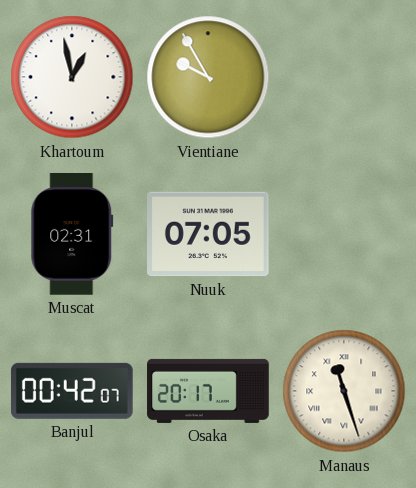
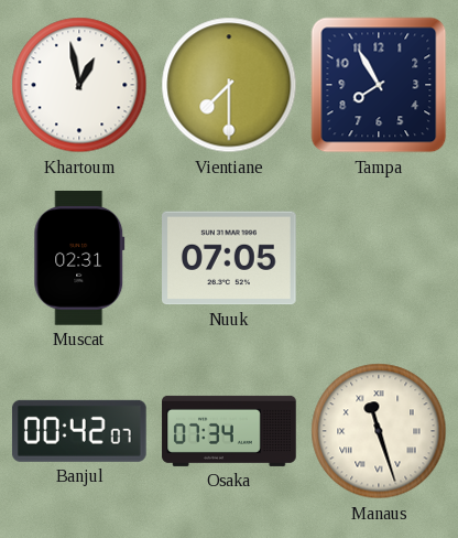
Vientiane: 9:55 -> 7:30
Tampa: none -> 7:55
Osaka: 20:17 -> 07:34
